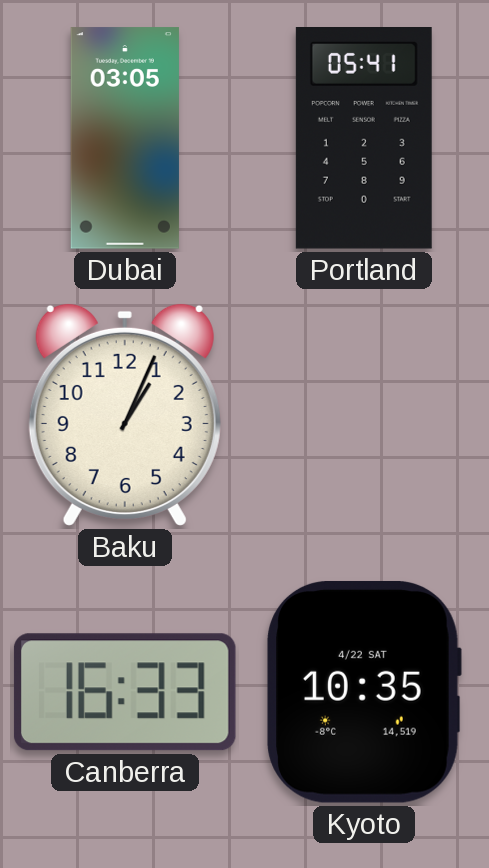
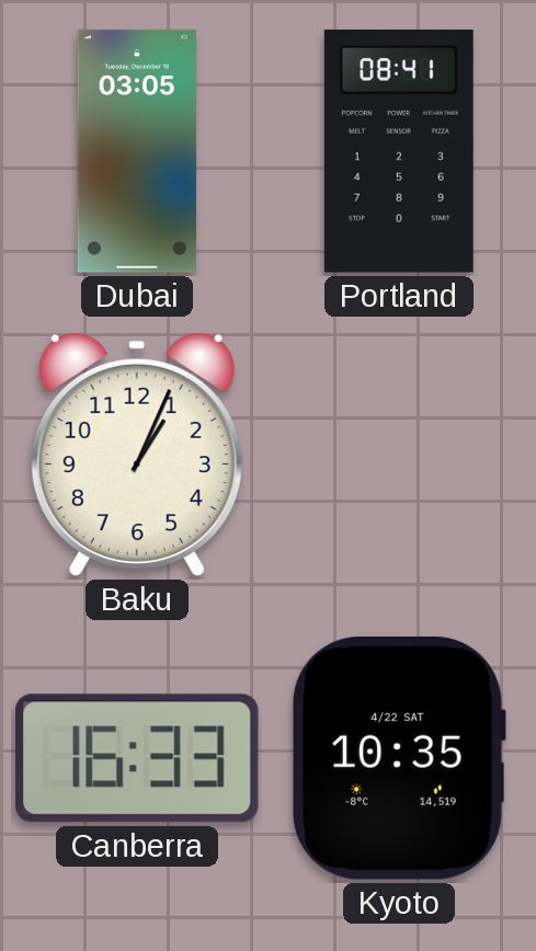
Portland: 05:41 -> 08:41
